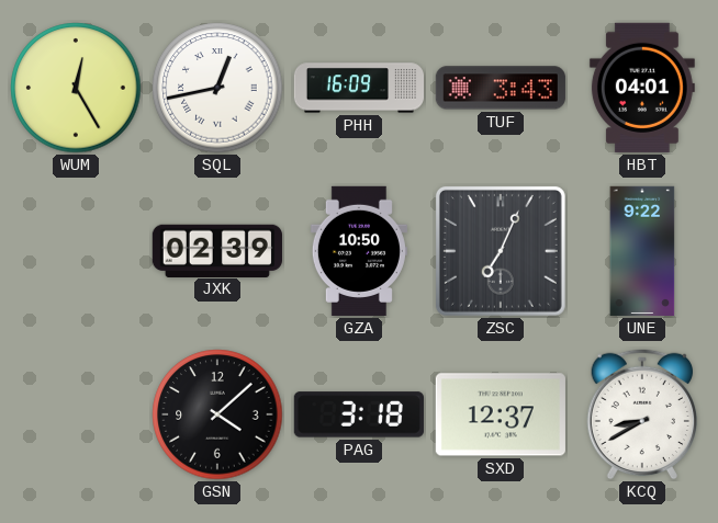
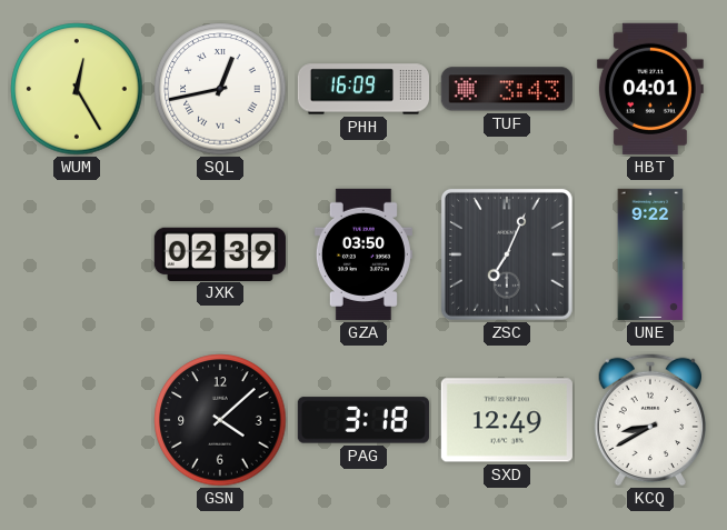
GZA: 10:50 -> 03:50
SXD: 12:37 -> 12:49
